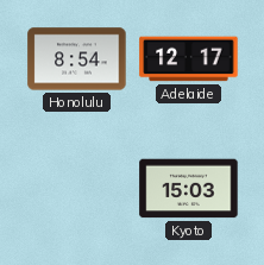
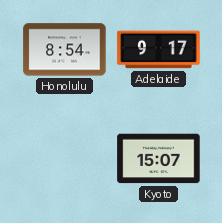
Adelaide: 12:17 -> 9:17
Kyoto: 15:03 -> 15:07
